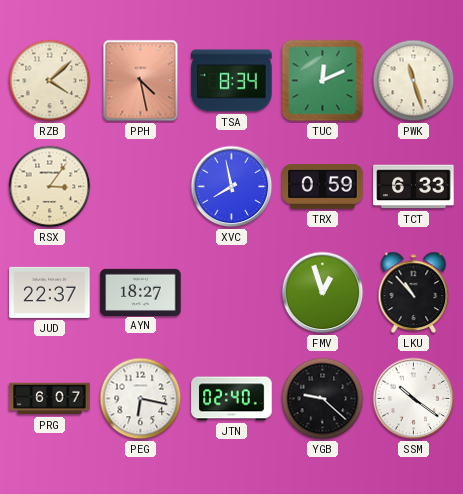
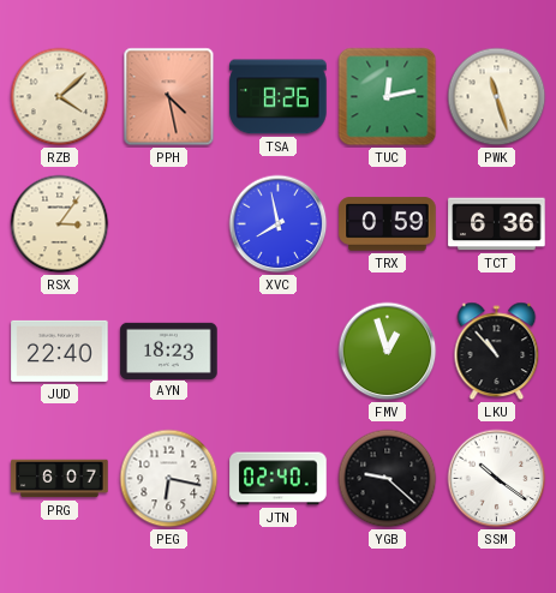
TSA: 8:34 -> 8:26
TUC: 12:11 -> 12:13
TCT: 6:33 -> 6:36
JUD: 22:37 -> 22:40
AYN: 18:27 -> 18:23
